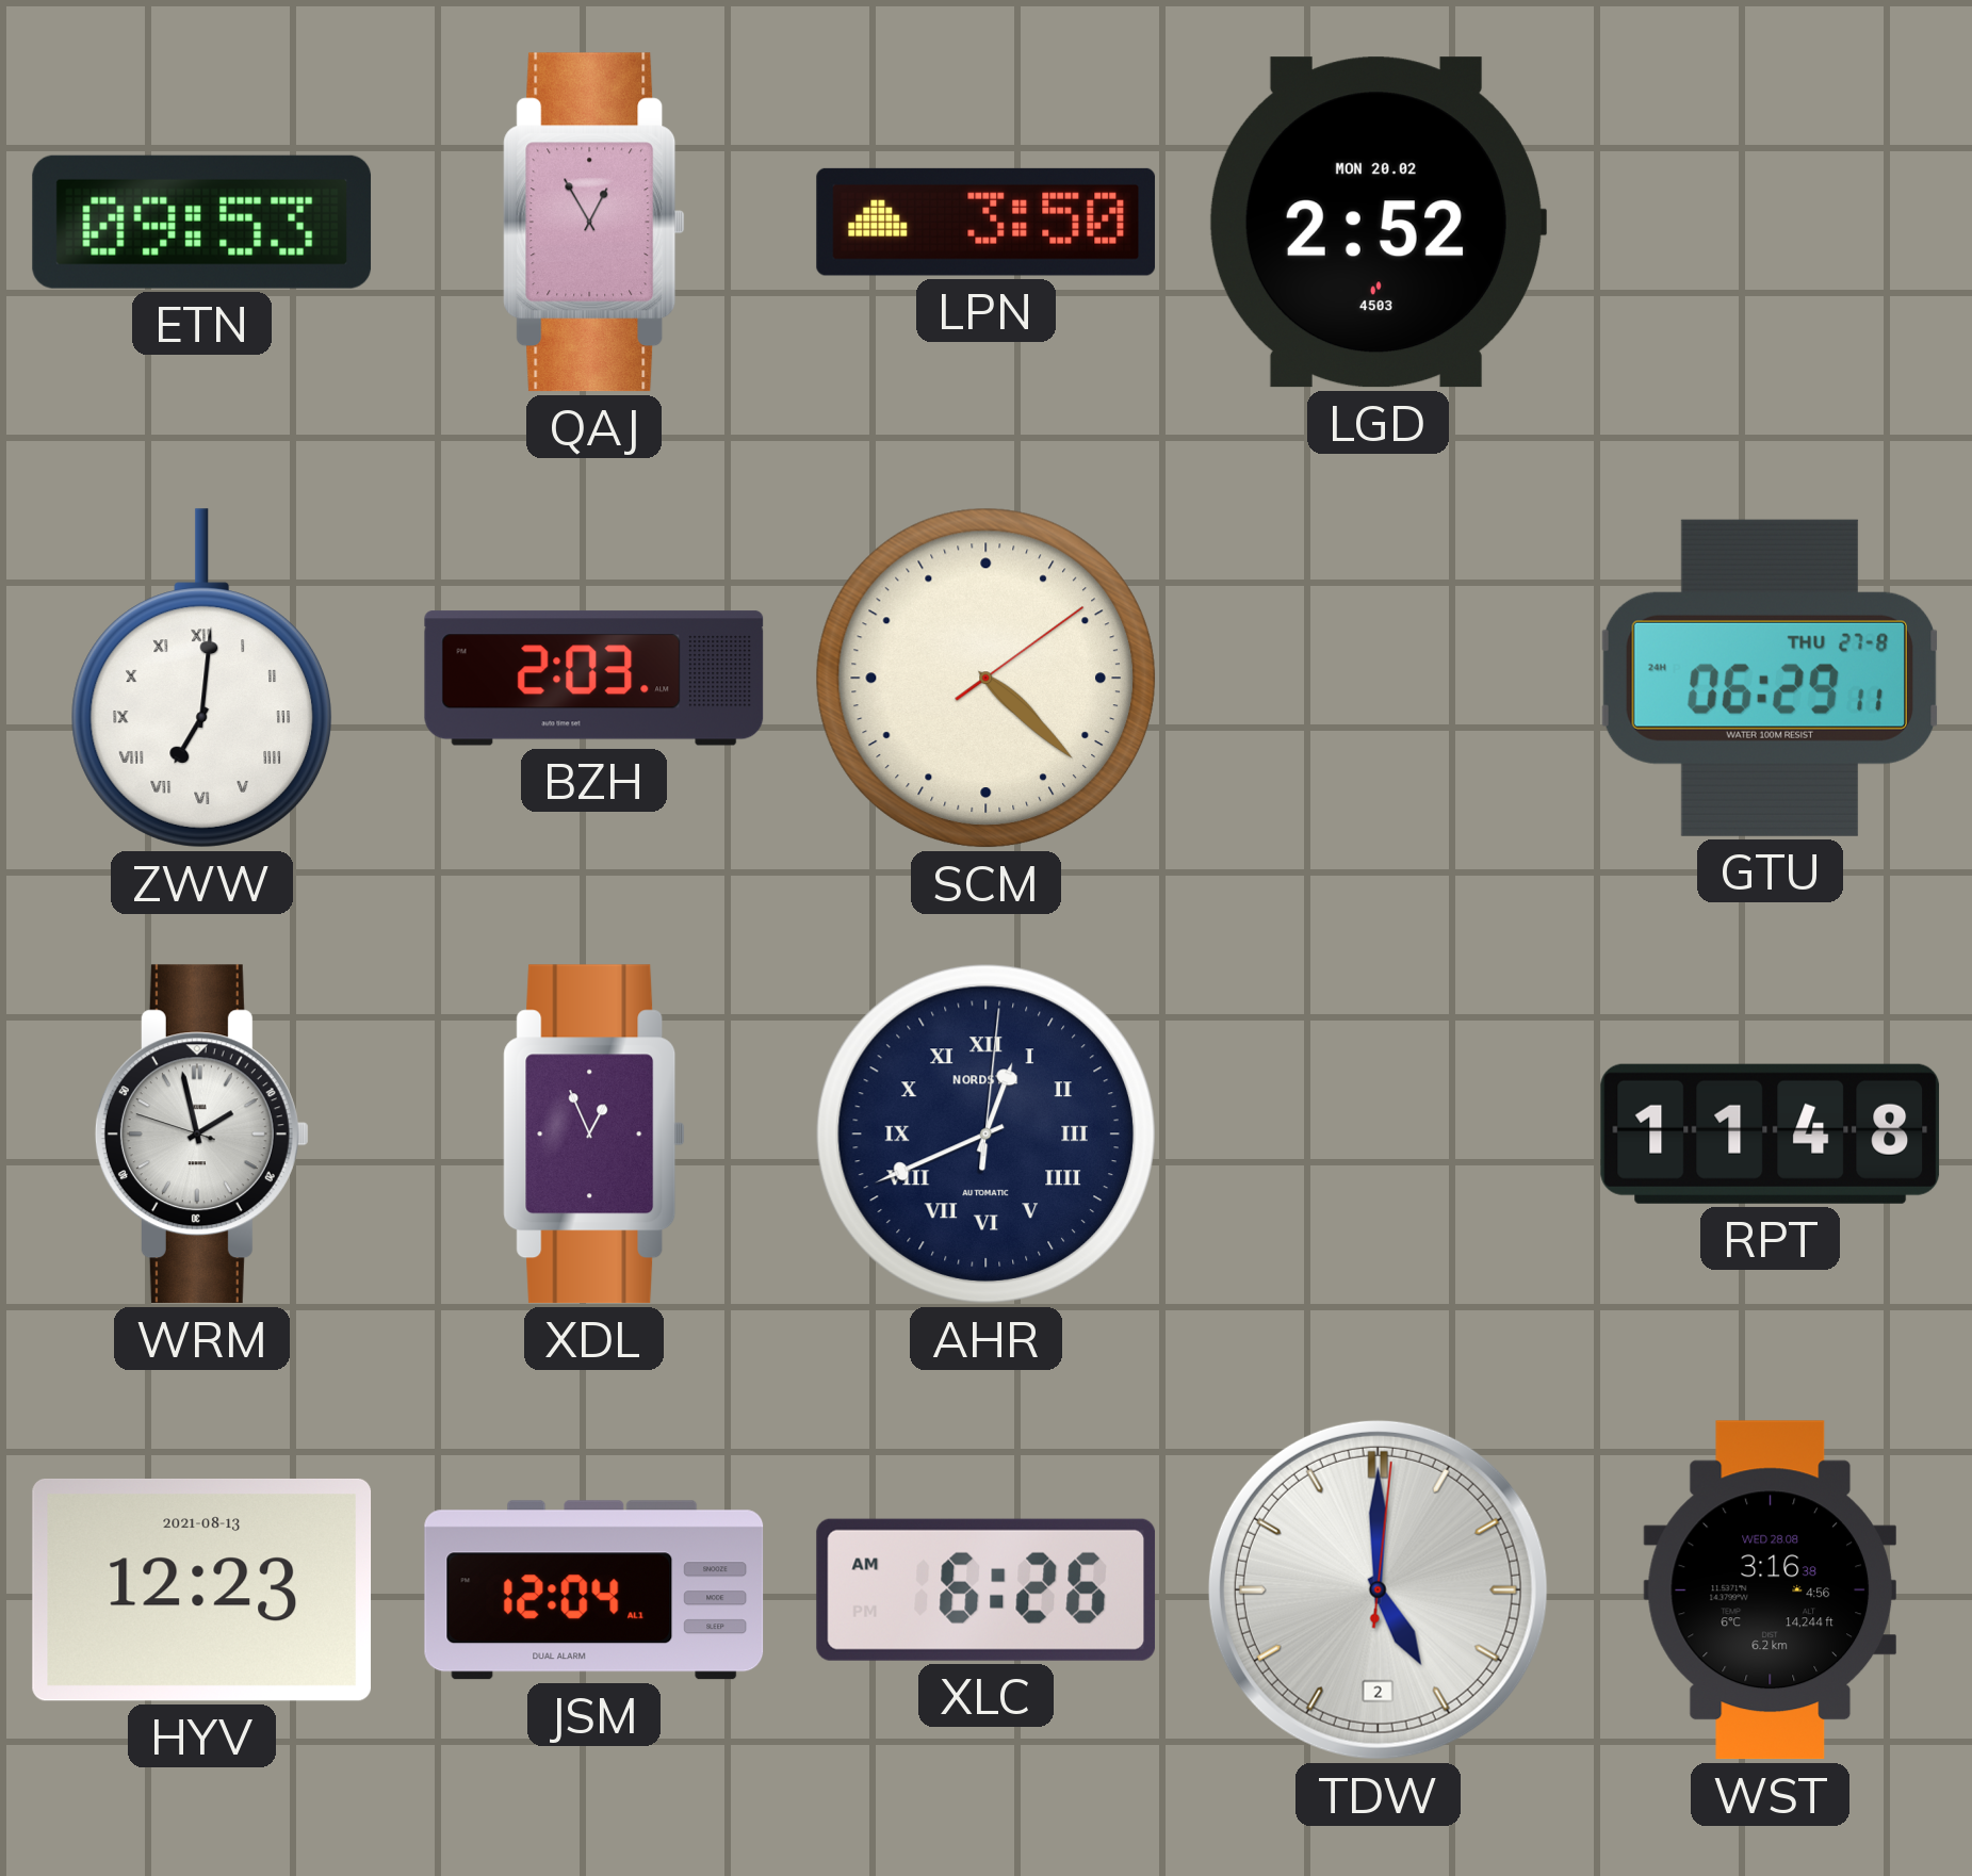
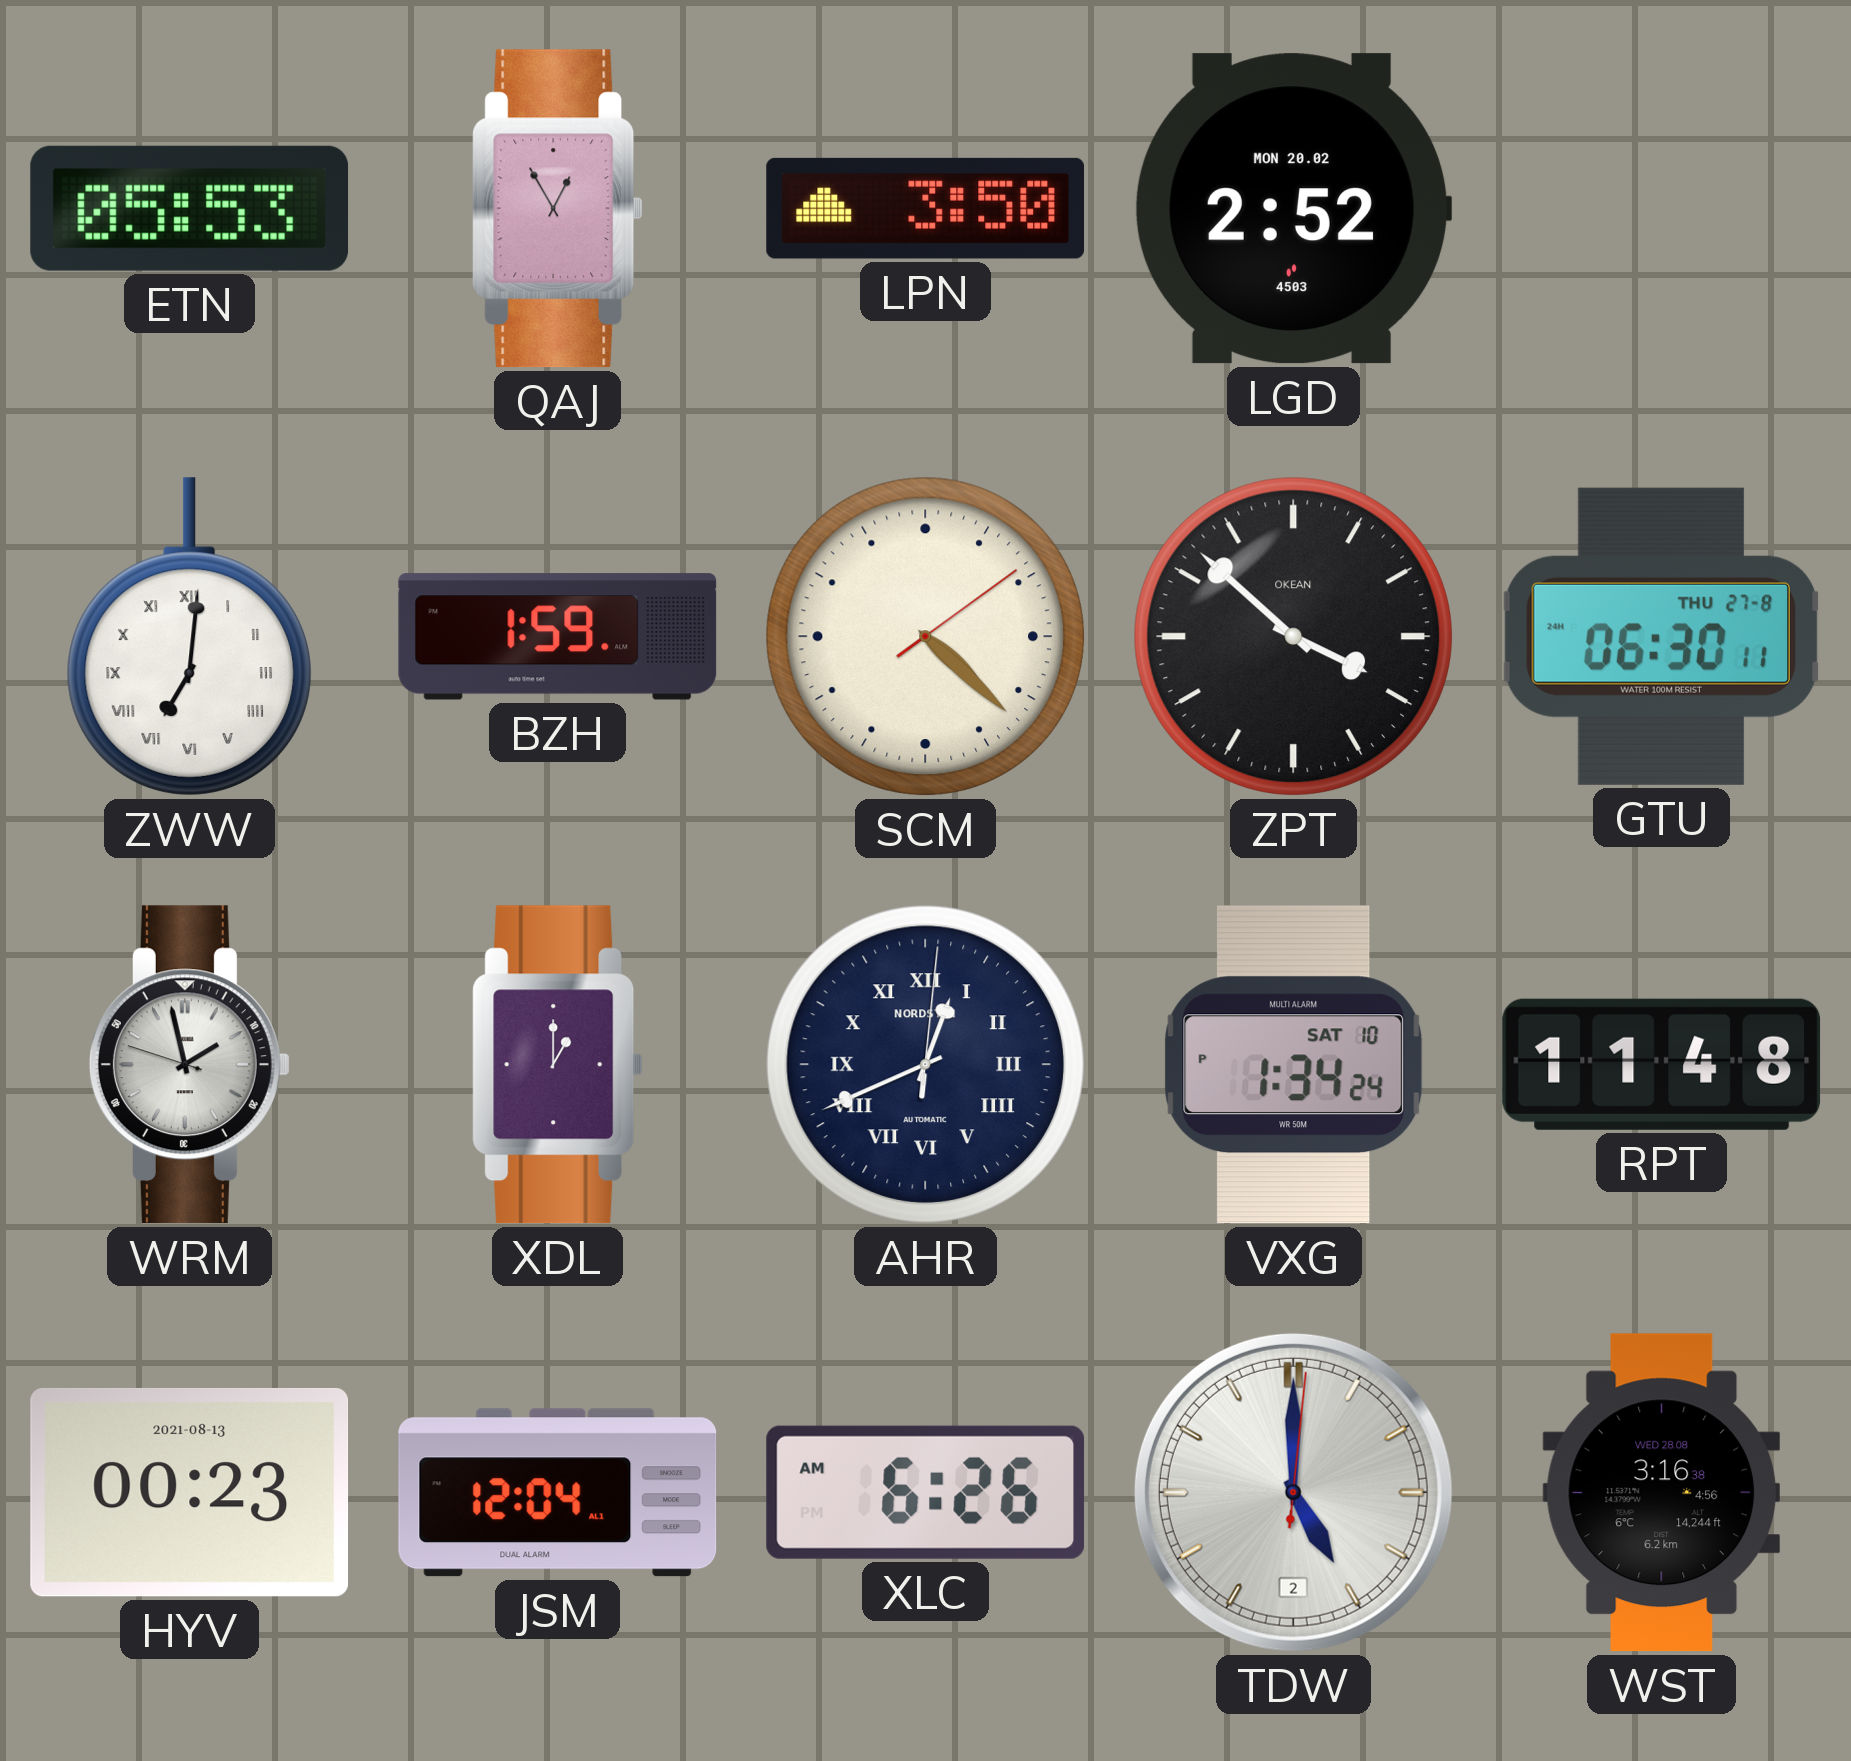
ETN: 09:53 -> 05:53
BZH: 2:03 -> 1:59
ZPT: none -> 3:52
GTU: 06:29 -> 06:30
XDL: 12:56 -> 1:00
VXG: none -> 1:34
HYV: 12:23 -> 00:23
